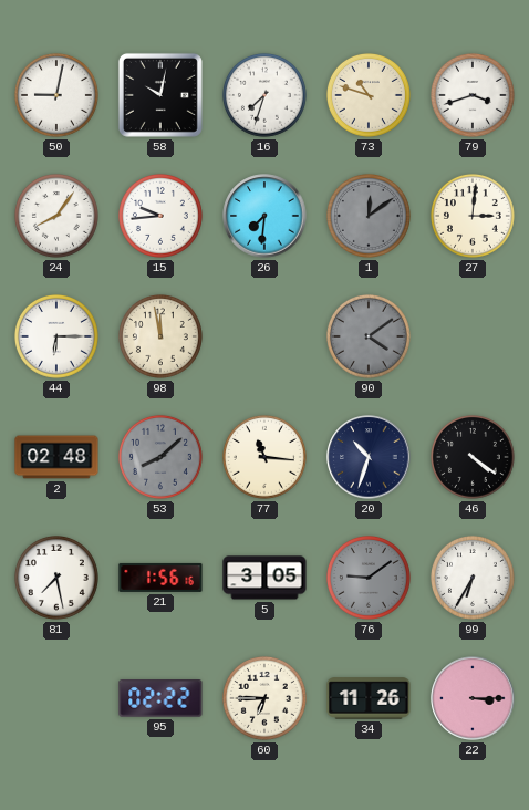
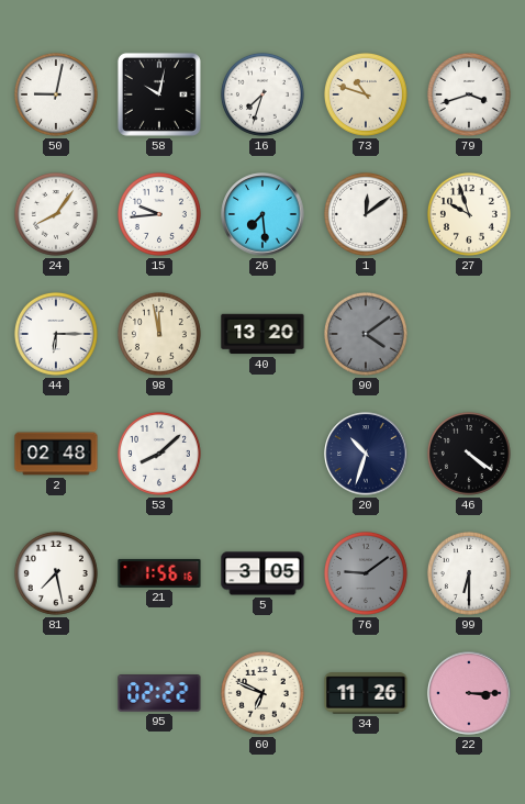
26: 7:31 -> 7:29
1 dial: grey -> white
27: 3:01 -> 9:57
40: none -> 13:20
53 dial: grey -> white
77: 11:16 -> none
99: 6:35 -> 6:30
60: 6:45 -> 6:49
